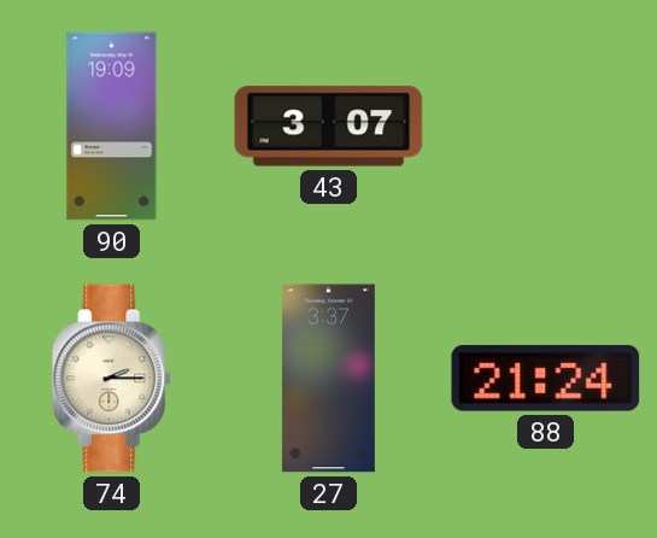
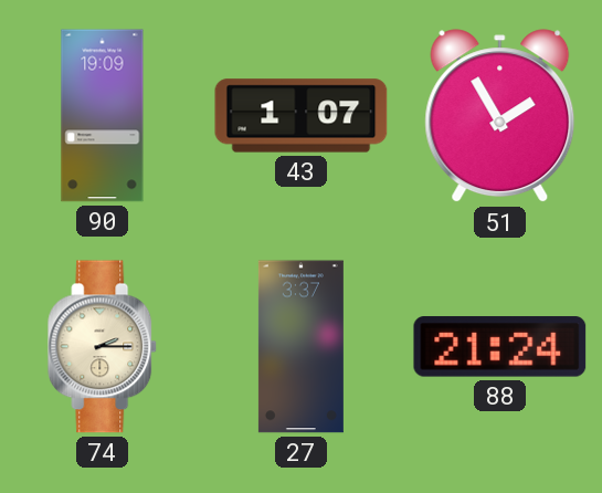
43: 3:07 -> 1:07
51: none -> 1:55
